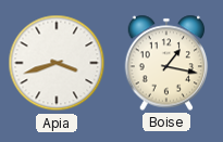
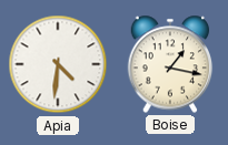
Apia: 3:42 -> 4:31
